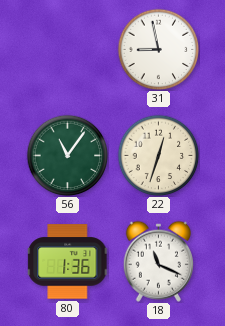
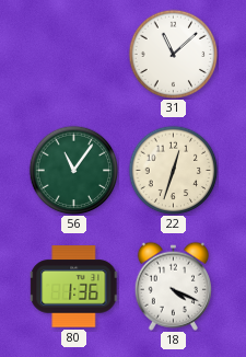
31: 8:58 -> 11:08
18: 11:19 -> 4:19
